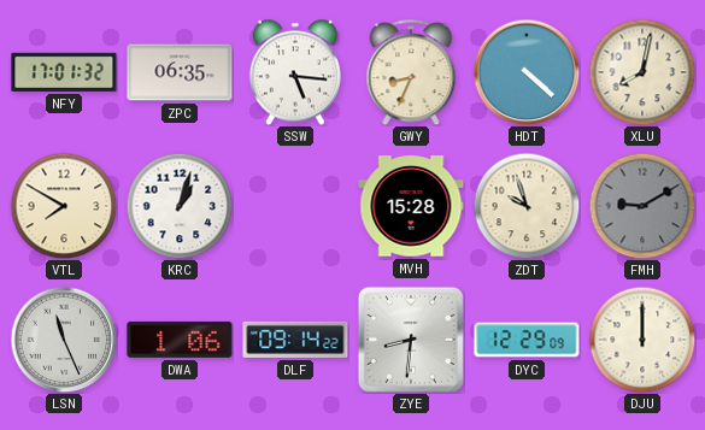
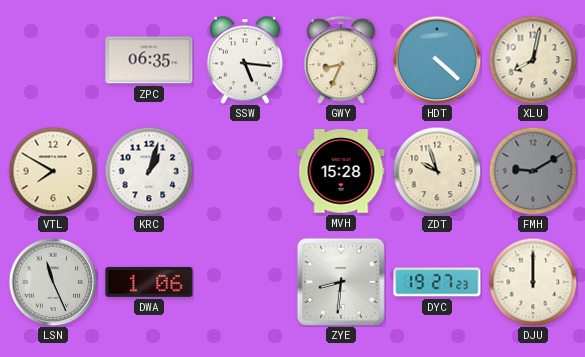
NFY: 17:01 -> none
DLF: 09:14 -> none
DYC: 12:29 -> 19:27
